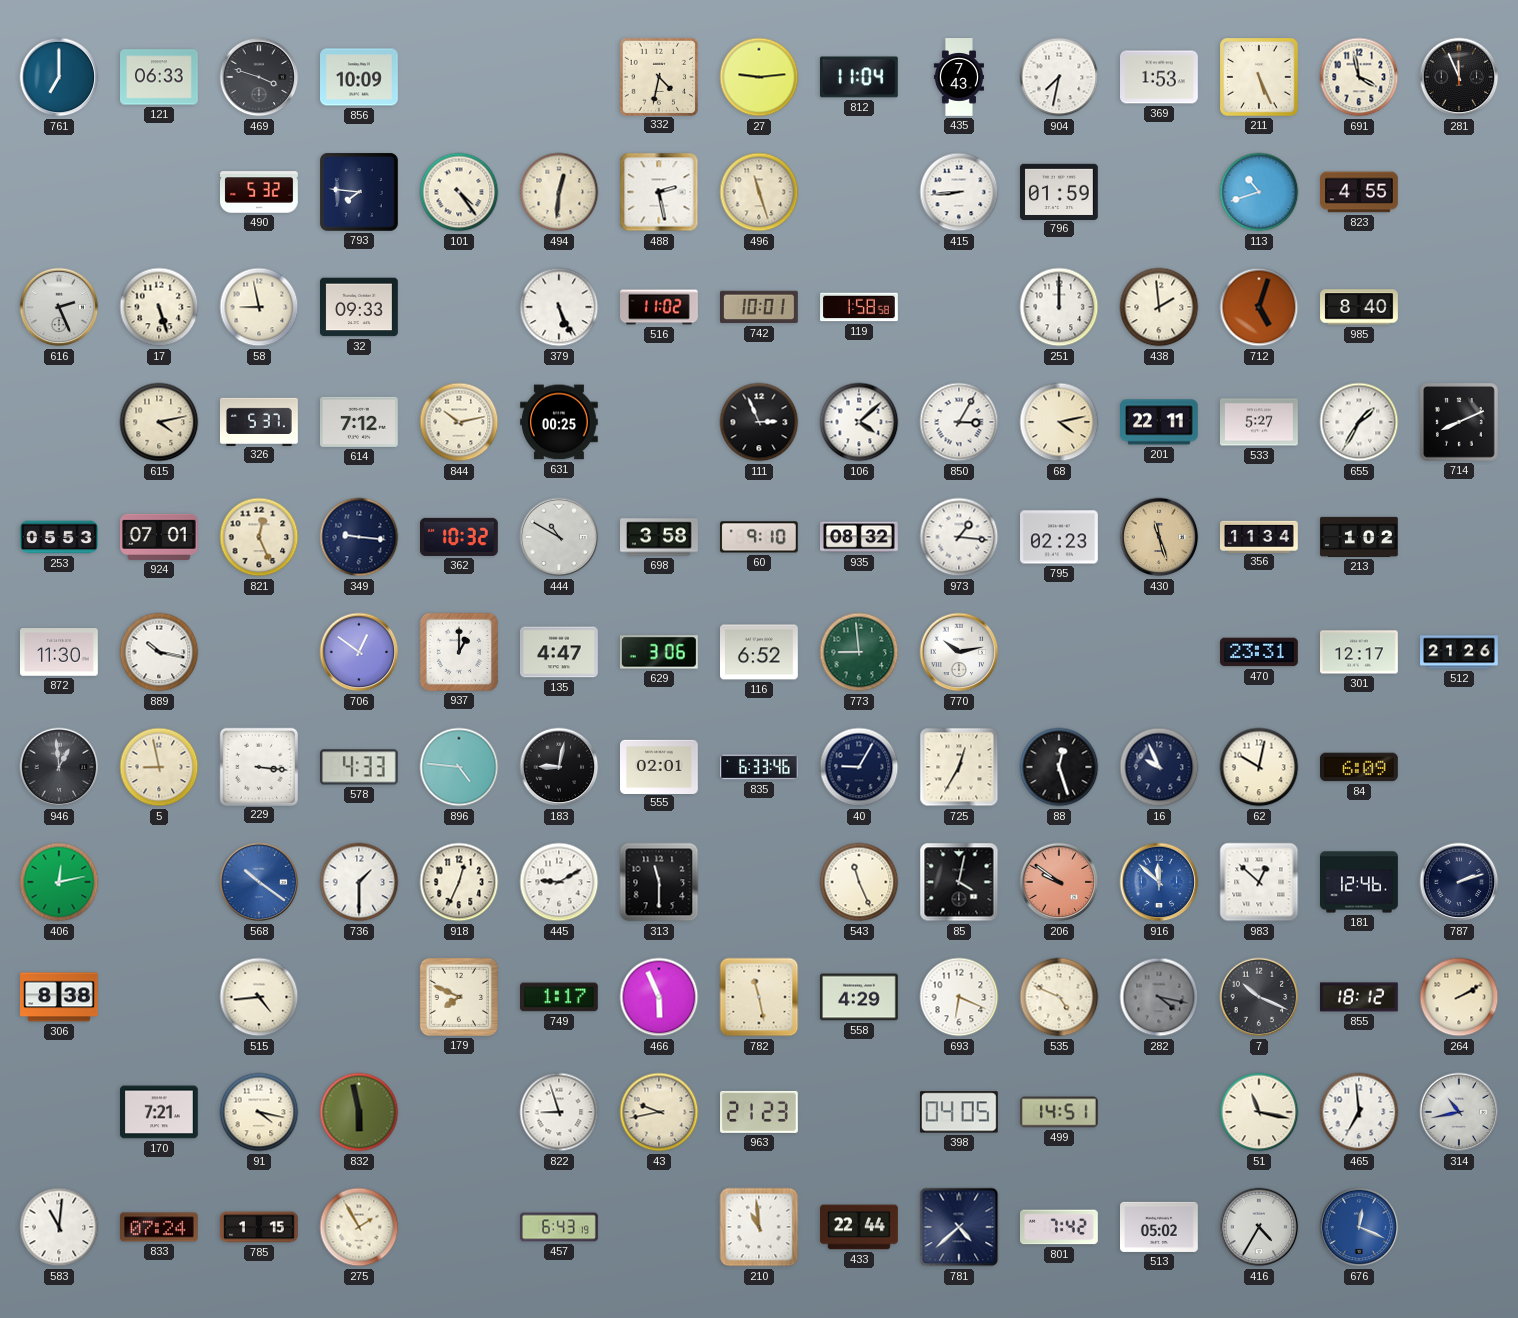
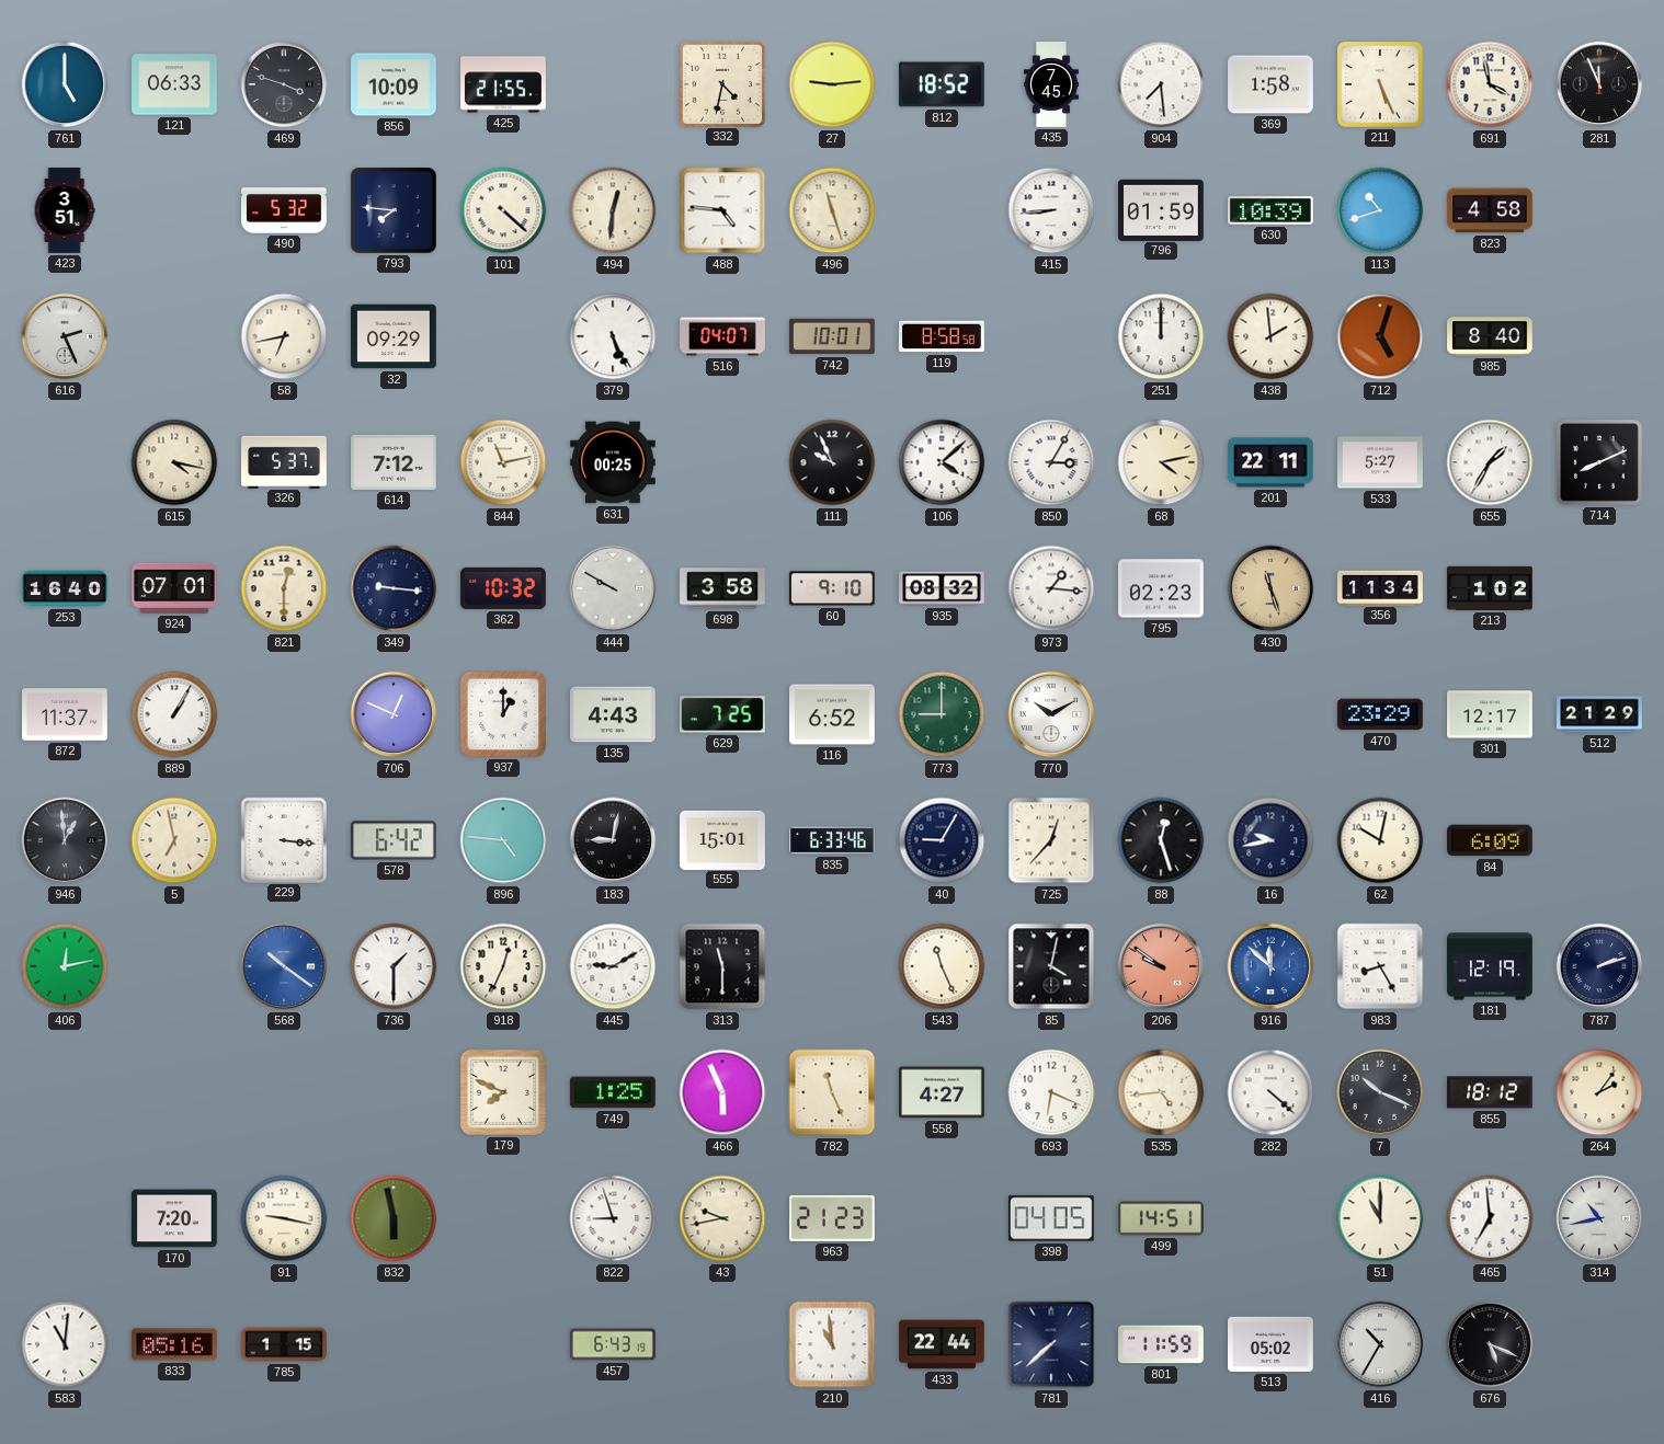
761: 7:00 -> 5:00
425: none -> 21:55
812: 11:04 -> 18:52
435: 7:43 -> 7:45
904: 7:32 -> 7:29
369: 1:53 -> 1:58
423: none -> 3:51
101: 4:24 -> 4:22
488: 2:28 -> 4:46
630: none -> 10:39
823: 4:55 -> 4:58
17: 5:27 -> none
58: 8:58 -> 6:43
32: 09:33 -> 09:29
516: 11:02 -> 04:07
119: 1:58 -> 8:58
615: 4:13 -> 4:17
844: 10:13 -> 11:13
111: 2:56 -> 9:56
253: 05:53 -> 16:40
821: 12:26 -> 12:30
444: 10:50 -> 9:50
872: 11:30 -> 11:37
889: 10:17 -> 1:05
706: 12:51 -> 12:49
135: 4:47 -> 4:43
629: 3:06 -> 7:25
773: 8:59 -> 9:00
770: 10:13 -> 10:10
470: 23:31 -> 23:29
512: 21:26 -> 21:29
5: 8:58 -> 6:58
578: 4:33 -> 6:42
555: 02:01 -> 15:01
725: 12:35 -> 12:37
16: 9:56 -> 9:43
983: 12:52 -> 8:25
181: 12:46 -> 12:19
306: 8:38 -> none
515: 4:44 -> none
749: 1:17 -> 1:25
782: 11:28 -> 11:26
558: 4:29 -> 4:27
535: 4:49 -> 4:44
282: 4:17 -> 4:22
282 dial: grey -> white
264: 2:10 -> 2:06
170: 7:21 -> 7:20
91: 4:17 -> 9:17
51: 11:17 -> 11:00
833: 07:24 -> 05:16
275: 1:55 -> none
781: 4:38 -> 7:38
801: 7:42 -> 11:59
416: 4:35 -> 10:35
676: 12:19 -> 5:19
676 dial: blue -> black
